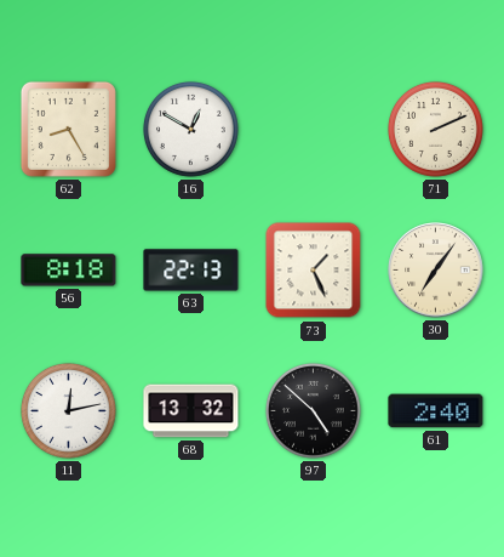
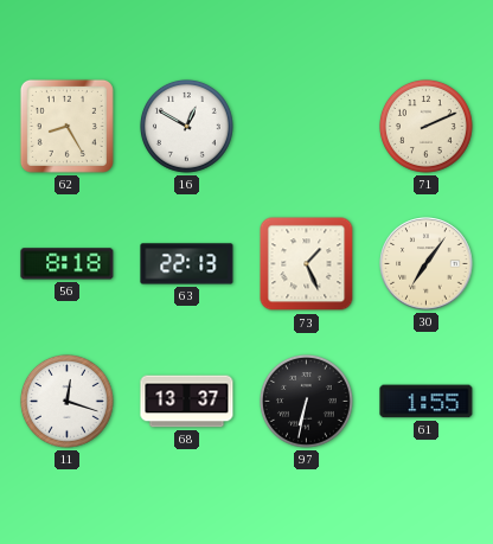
11: 12:13 -> 12:18
68: 13:32 -> 13:37
97: 4:52 -> 6:32
61: 2:40 -> 1:55
